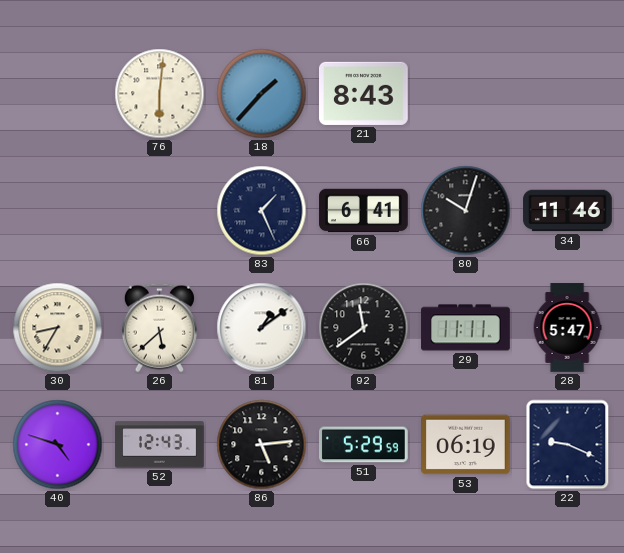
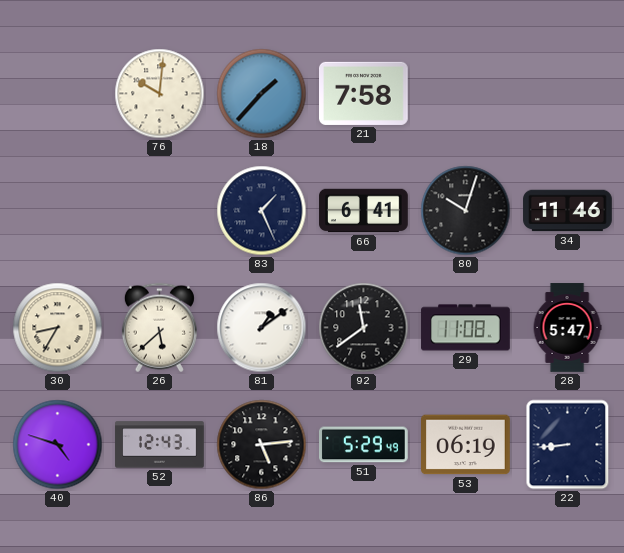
76: 6:01 -> 10:01
21: 8:43 -> 7:58
29: 11:11 -> 11:08
51: 5:29:59 -> 5:29:49
22: 9:19 -> 8:44
